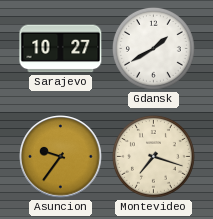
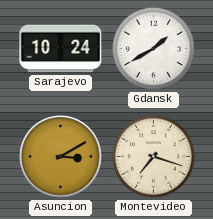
Sarajevo: 10:27 -> 10:24
Asuncion: 9:36 -> 3:10
